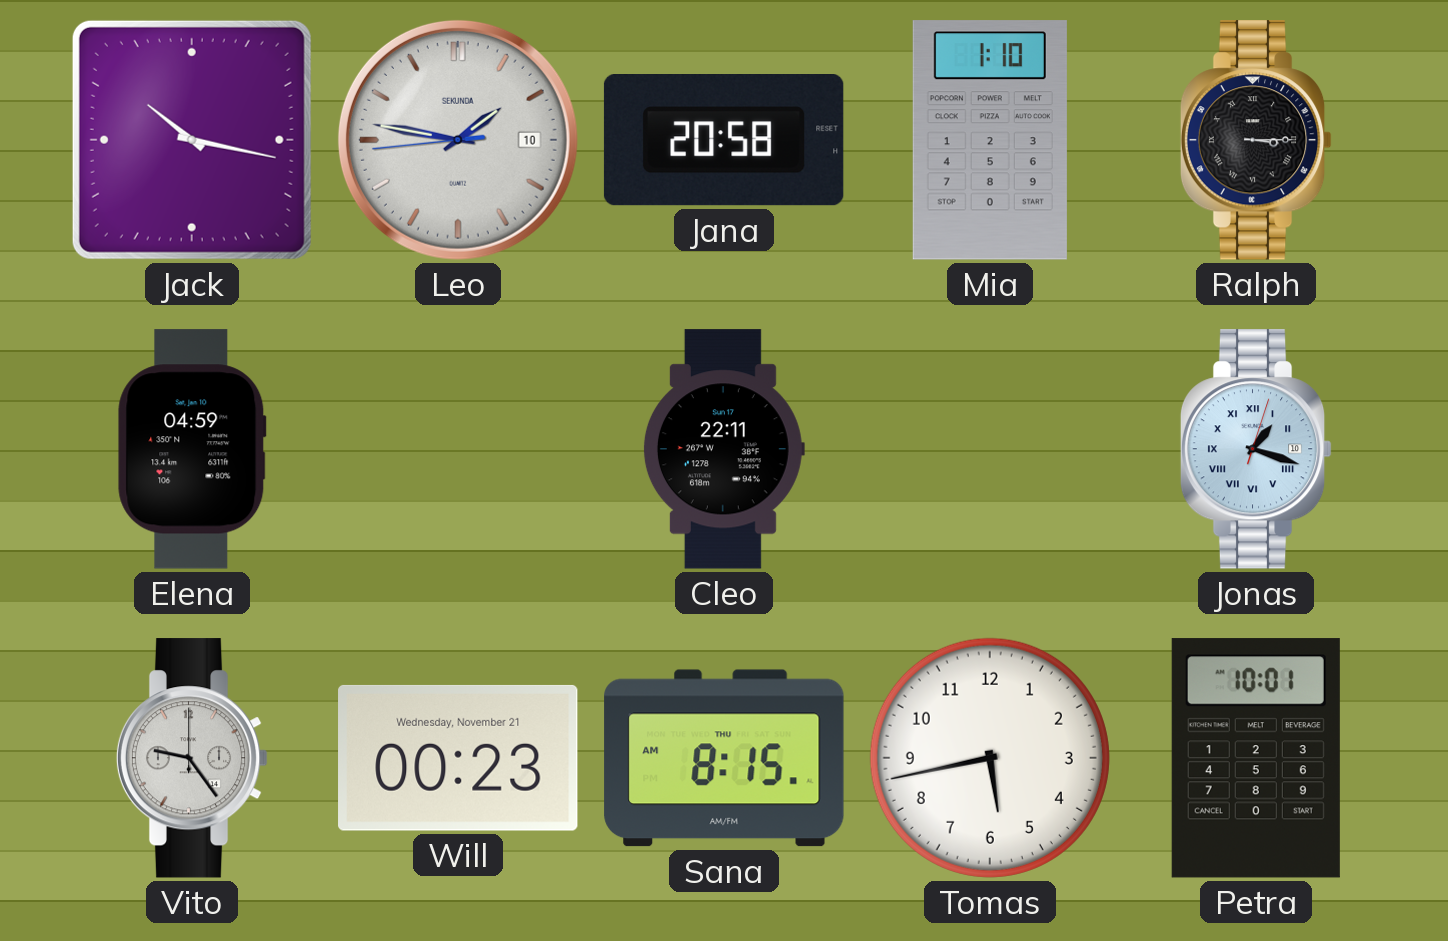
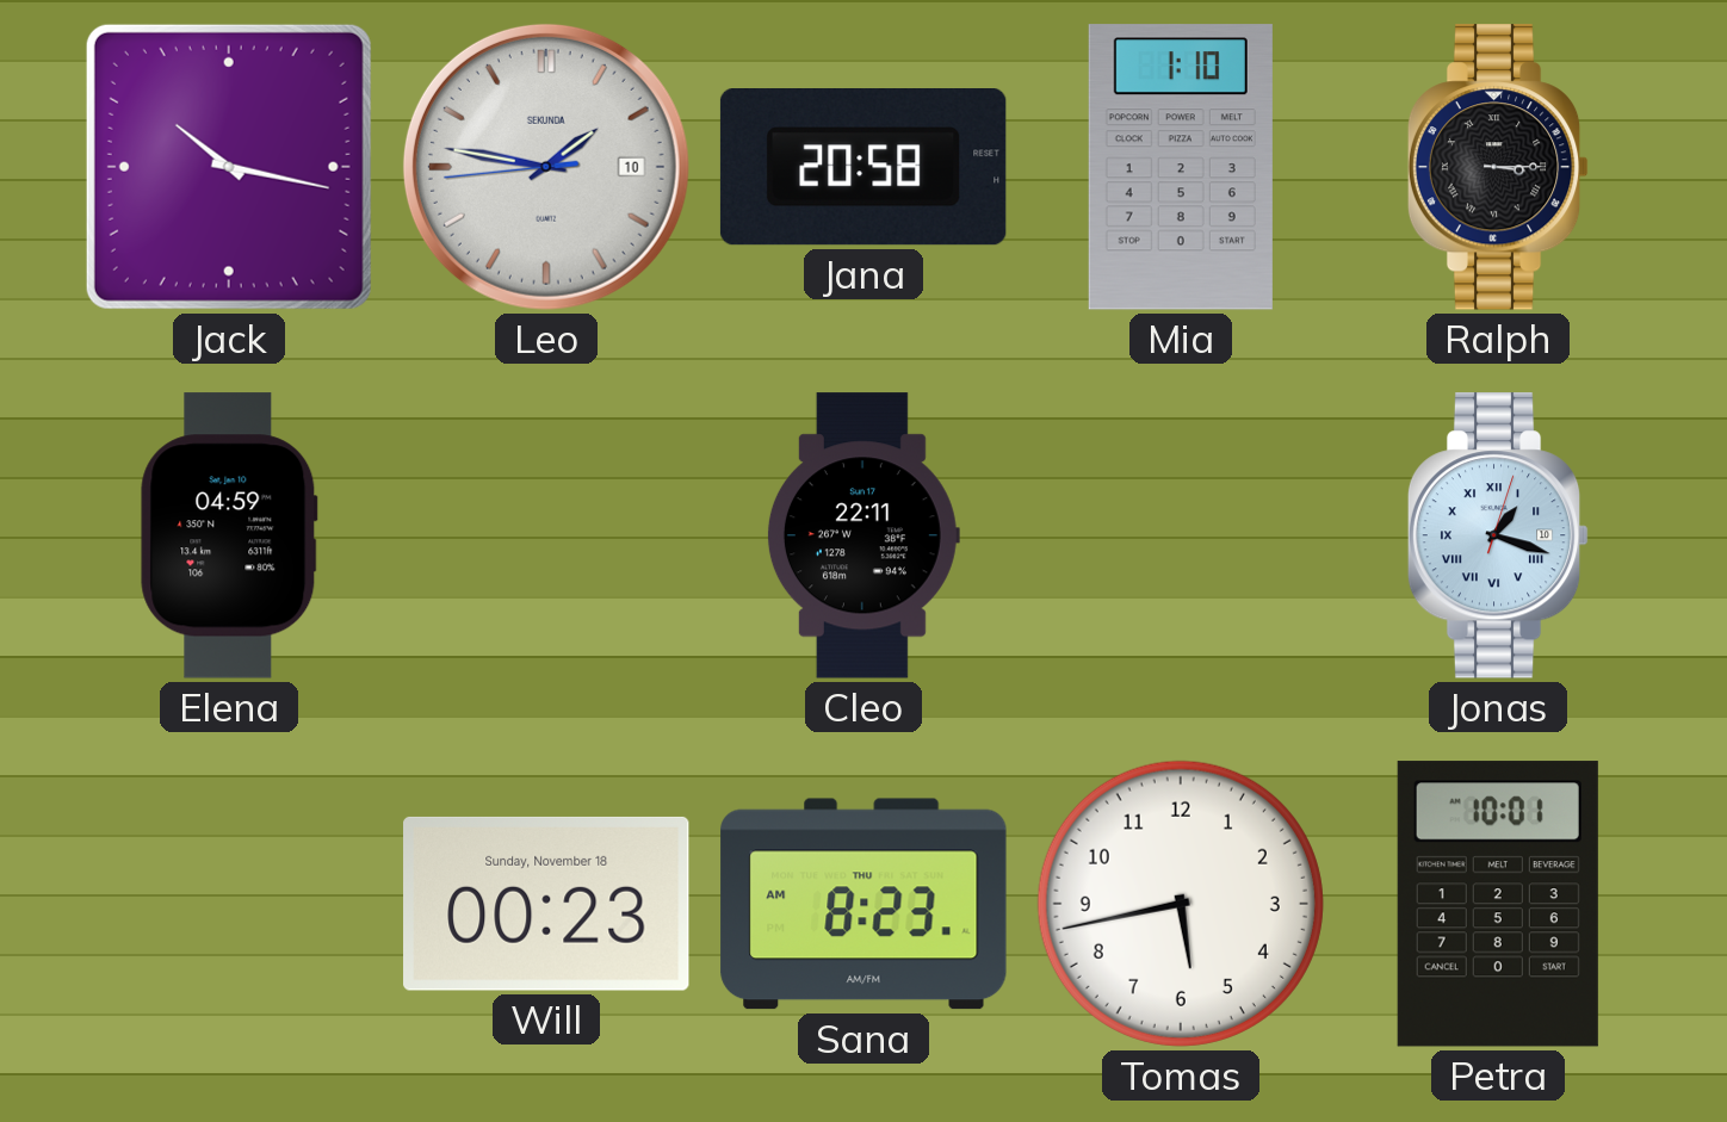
Vito: 9:24 -> none
Will date: Wednesday, November 21 -> Sunday, November 18
Sana: 8:15 -> 8:23
